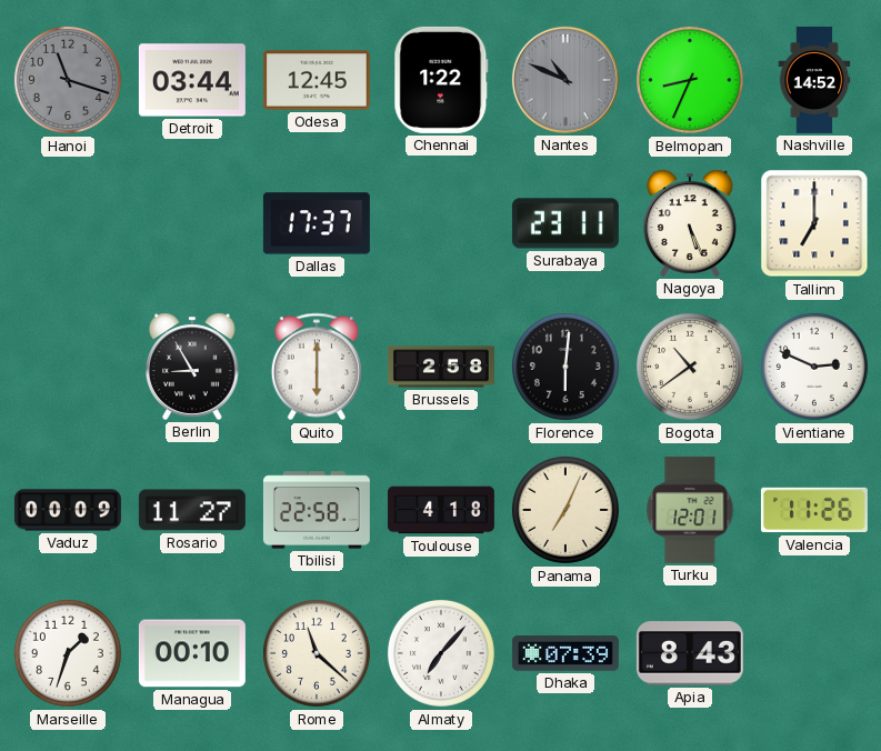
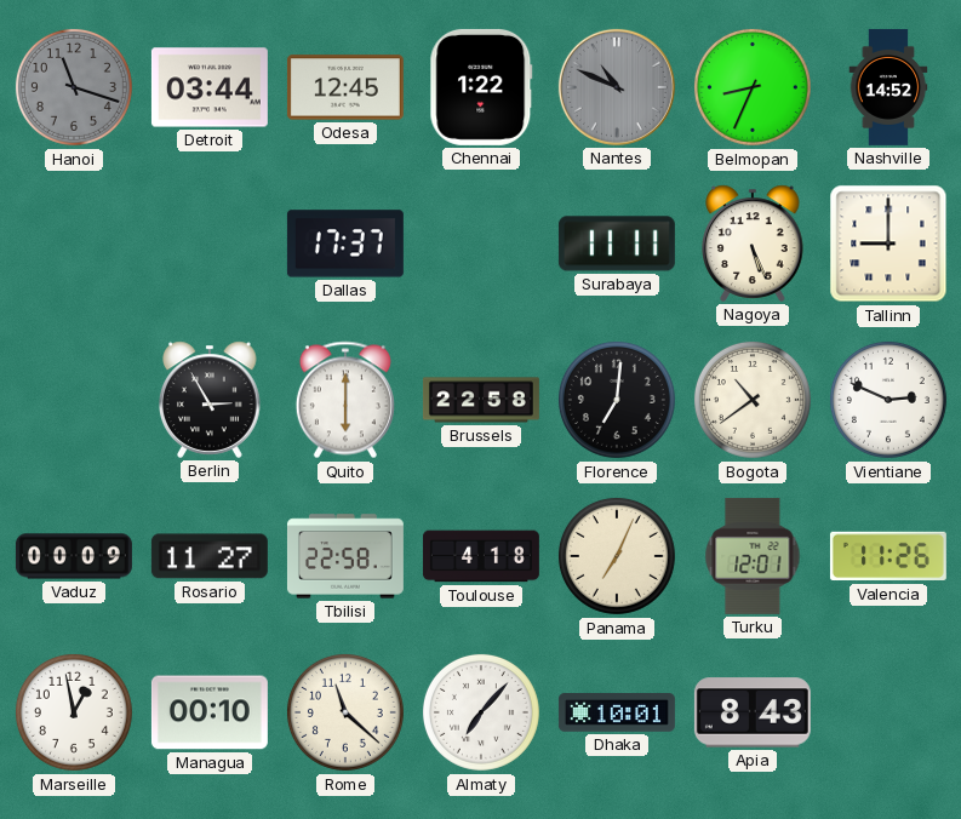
Surabaya: 23:11 -> 11:11
Tallinn: 7:00 -> 9:00
Berlin: 8:55 -> 2:55
Brussels: 2:58 -> 22:58
Florence: 6:01 -> 7:01
Marseille: 1:33 -> 12:58
Dhaka: 07:39 -> 10:01
